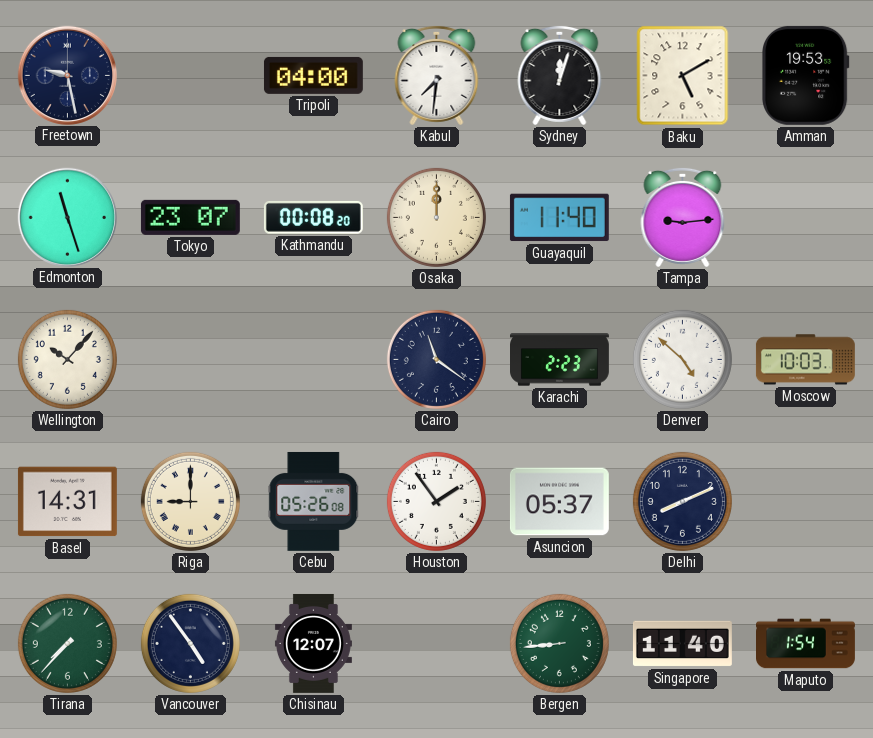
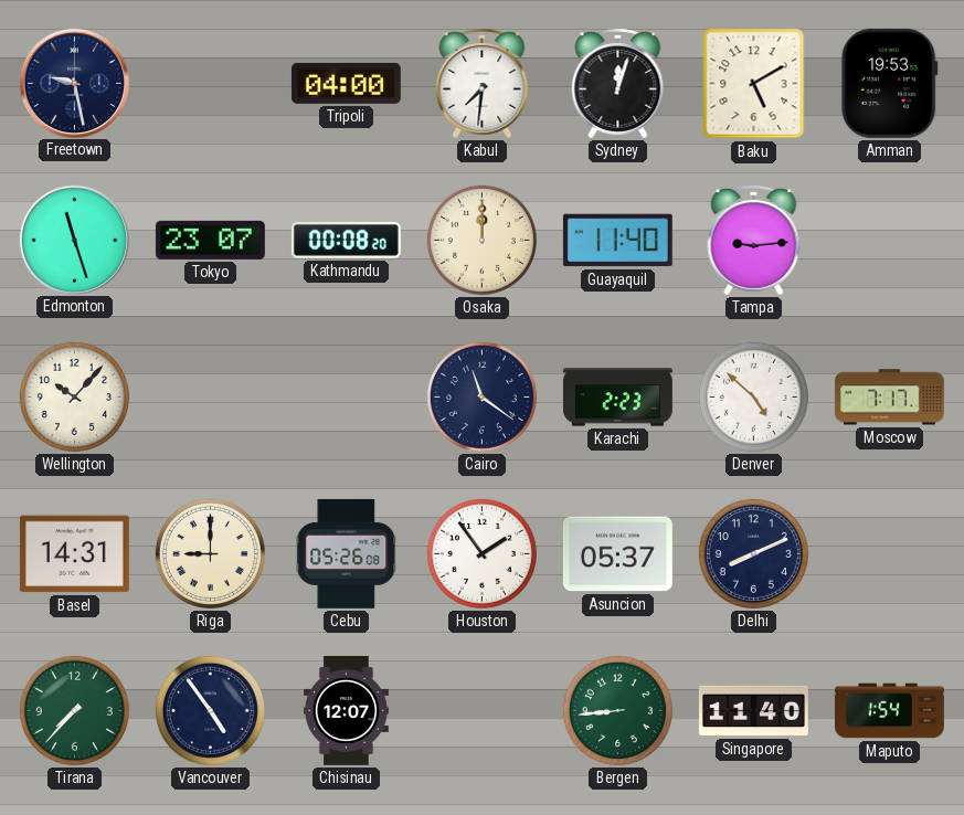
Moscow: 10:03 -> 7:17
